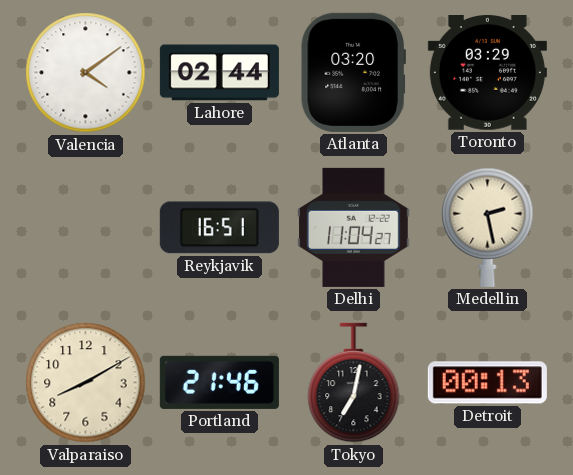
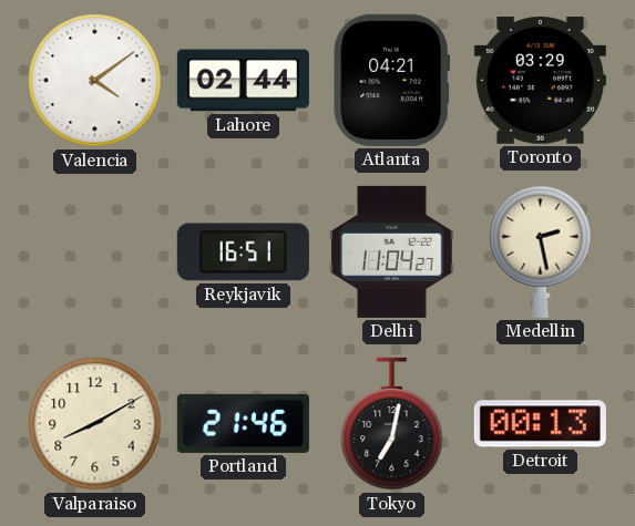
Atlanta: 03:20 -> 04:21
